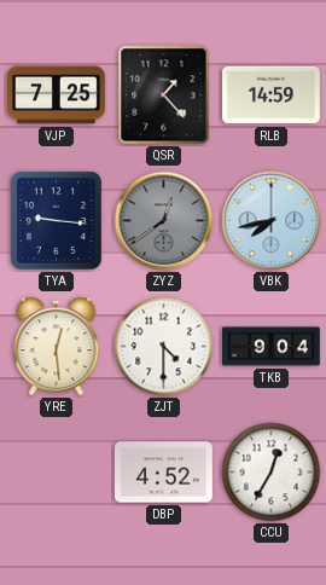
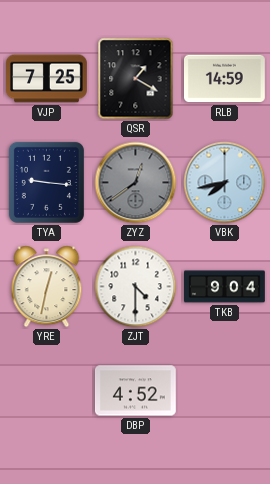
QSR: 1:23 -> 1:20
YRE: 12:29 -> 12:32
CCU: 12:35 -> none
